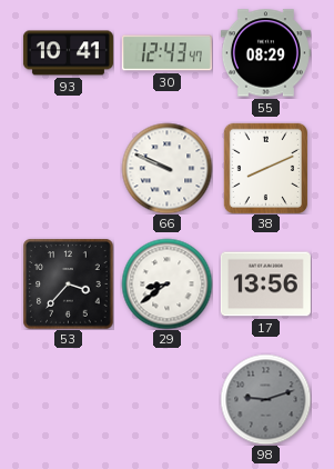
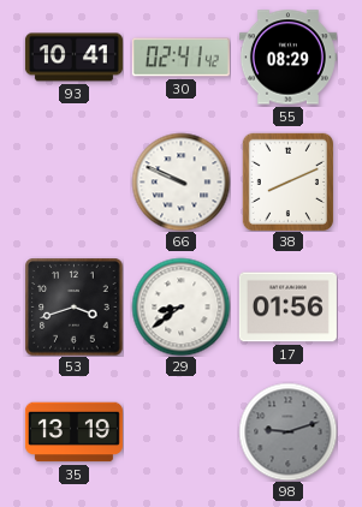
30: 12:43 -> 02:41
53: 3:37 -> 3:42
17: 13:56 -> 01:56
35: none -> 13:19
